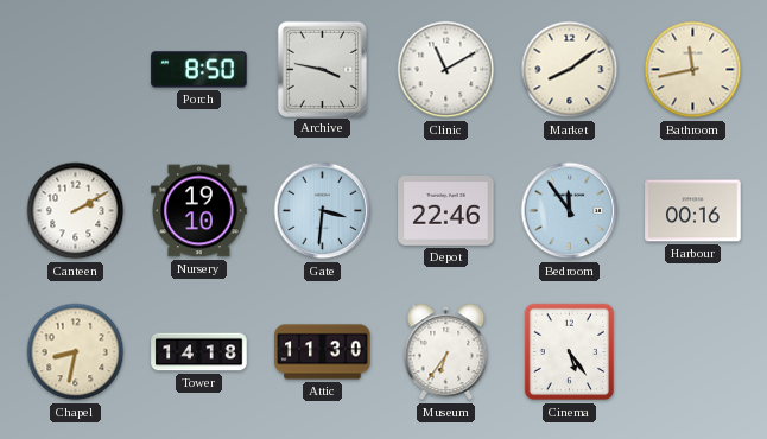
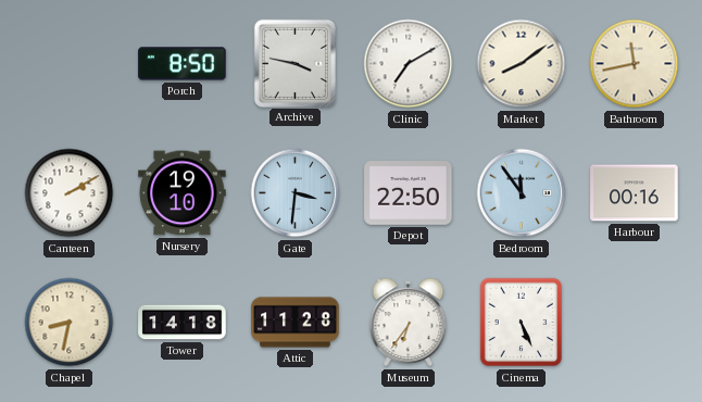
Clinic: 11:10 -> 7:10
Depot: 22:46 -> 22:50
Attic: 11:30 -> 11:28
Cinema: 5:24 -> 5:26
